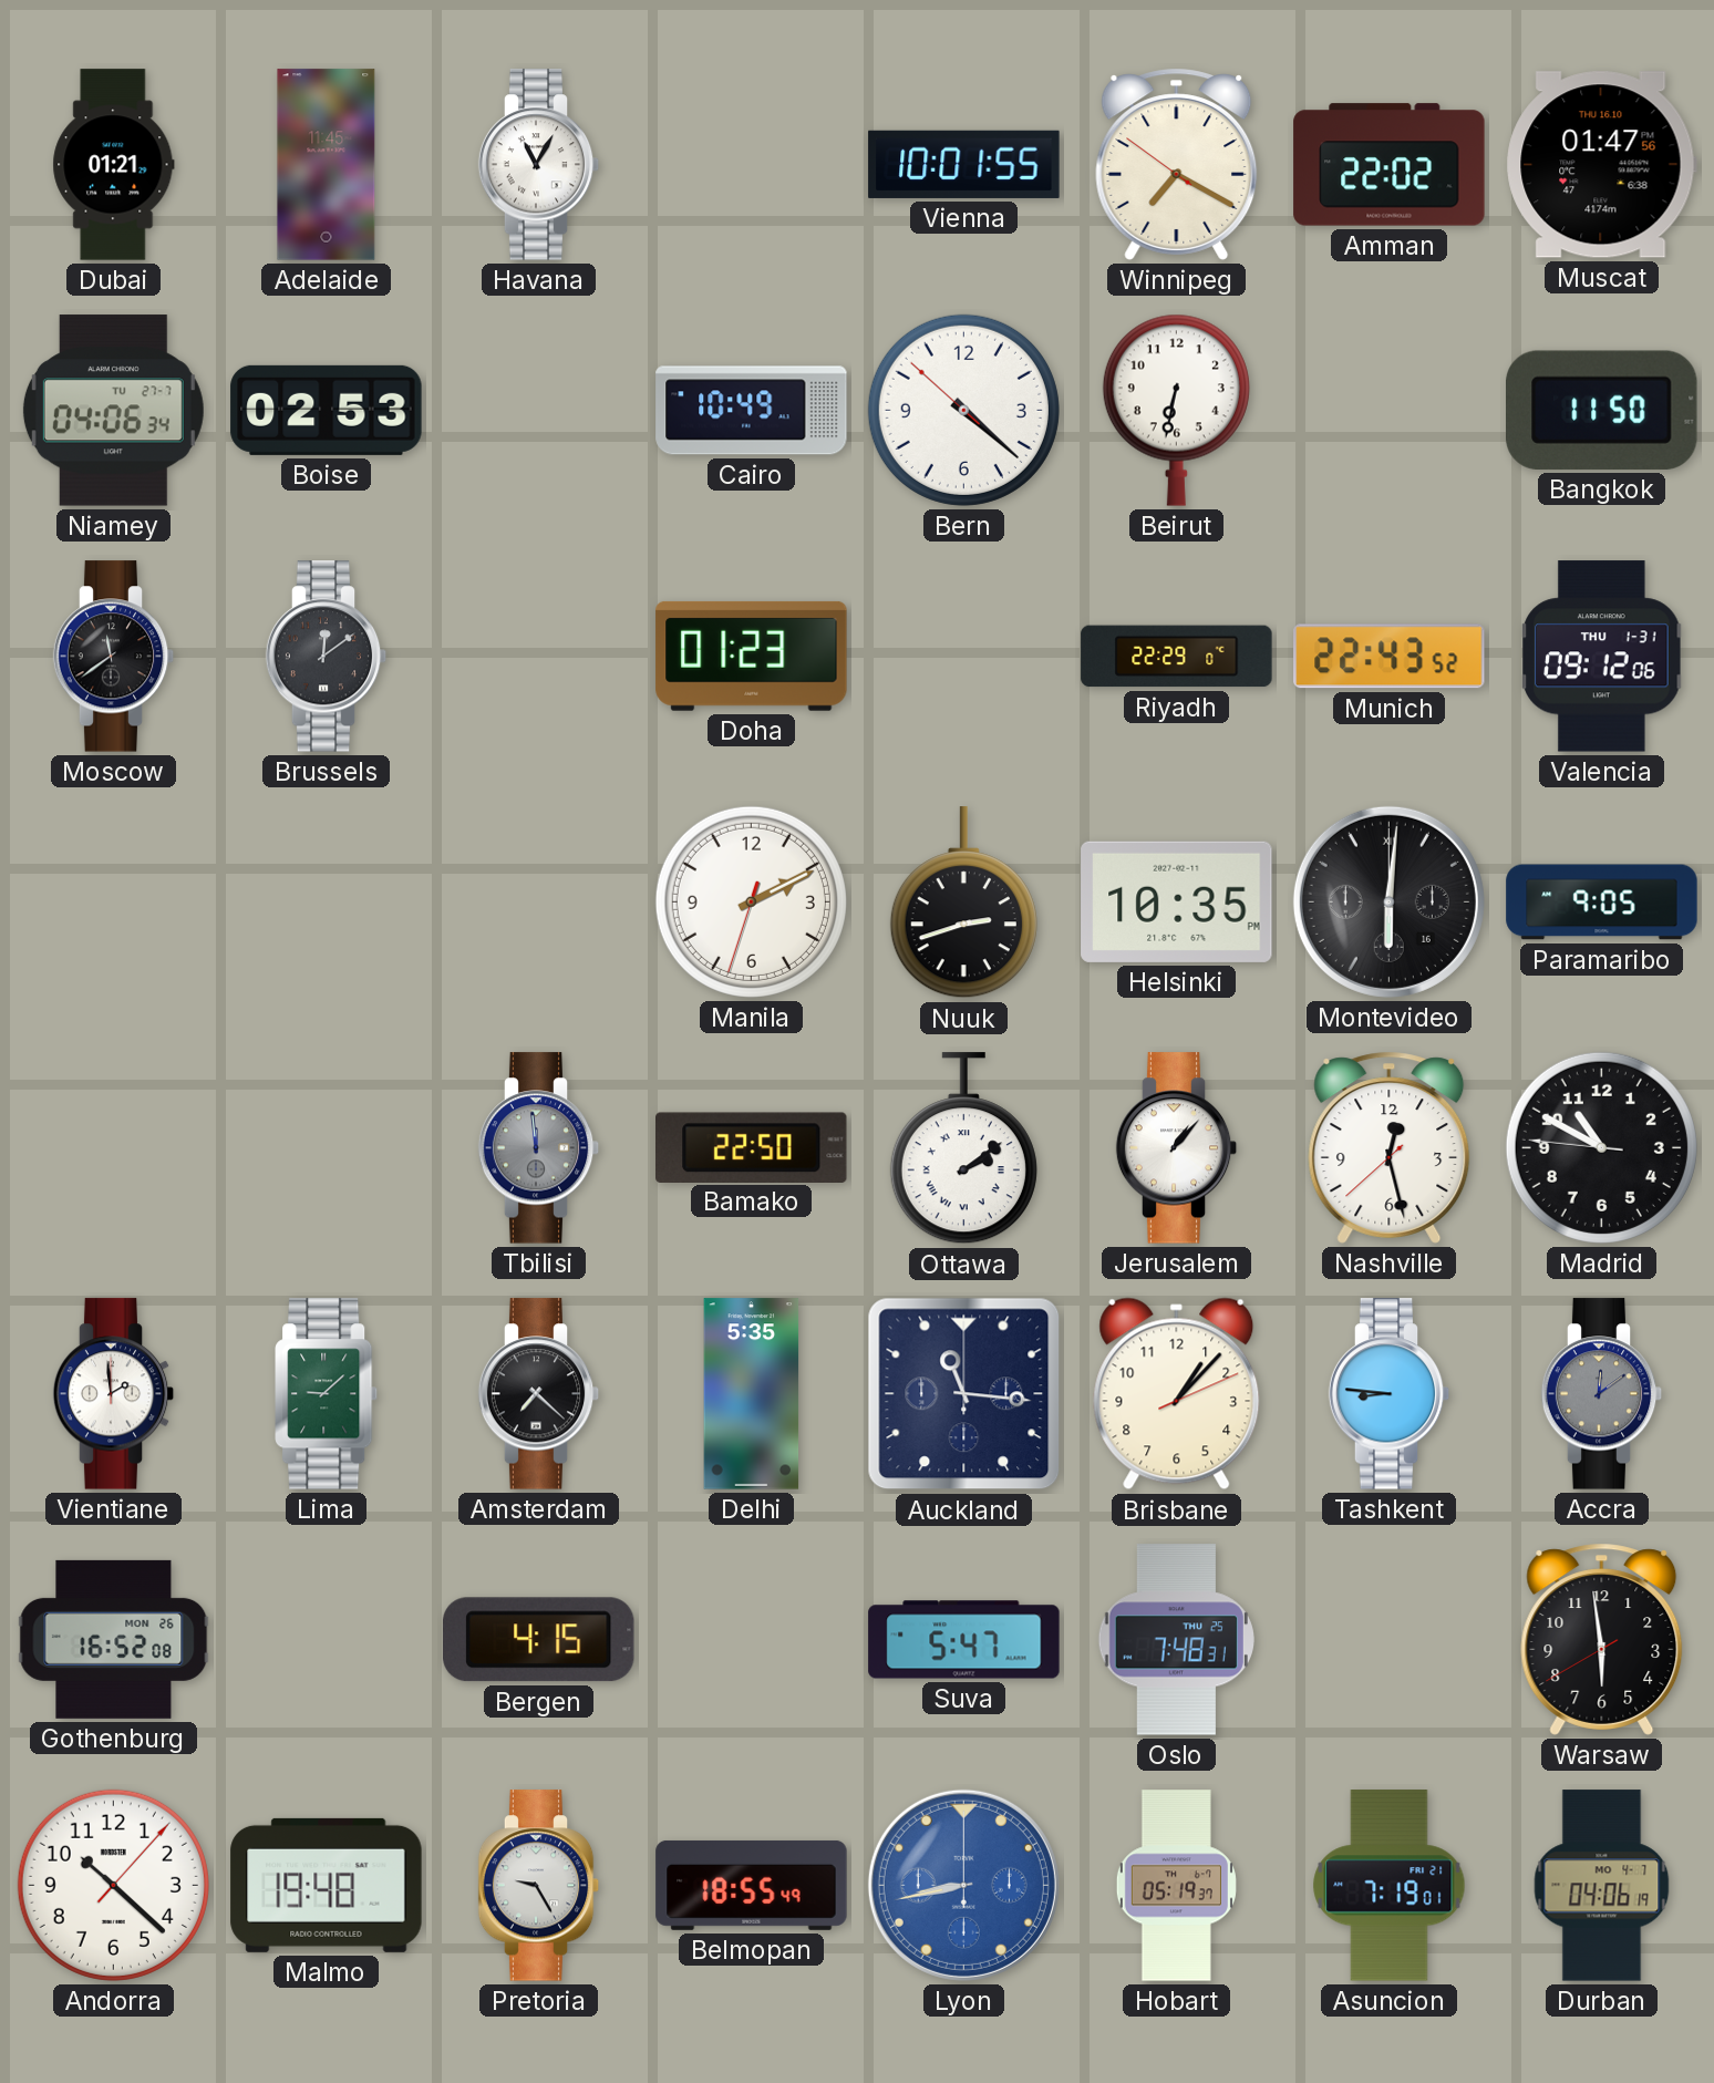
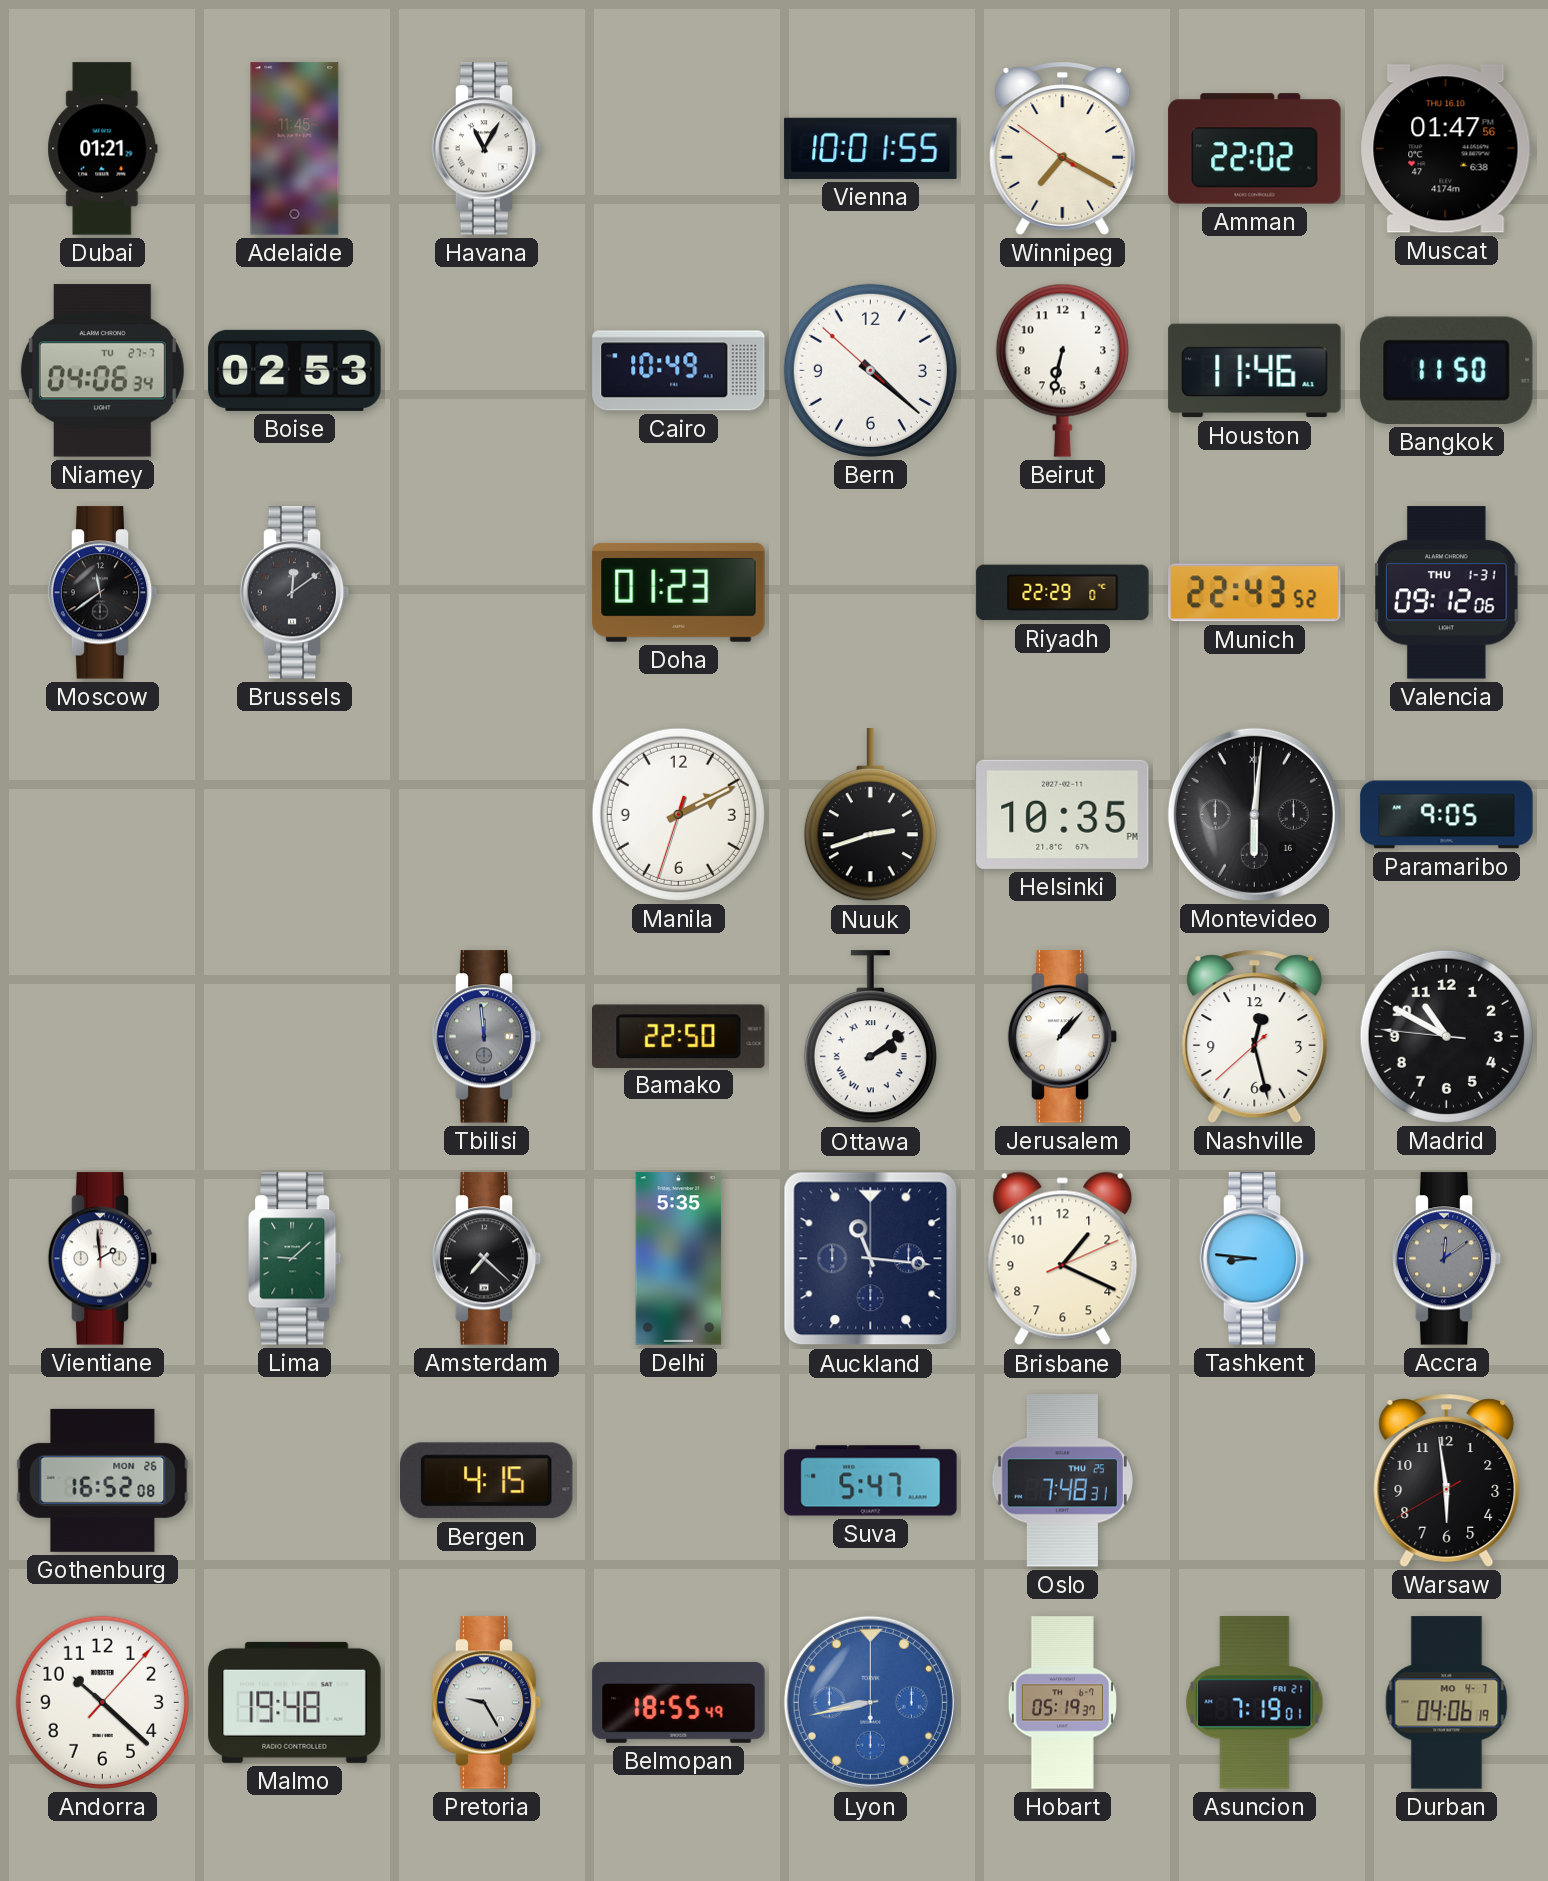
Houston: none -> 11:46
Brisbane: 1:07 -> 1:19
